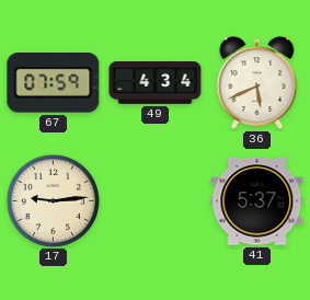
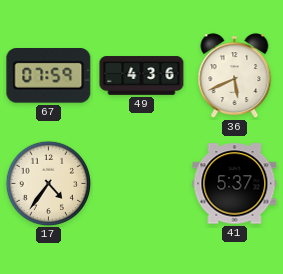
49: 4:34 -> 4:36
17: 9:14 -> 4:36
